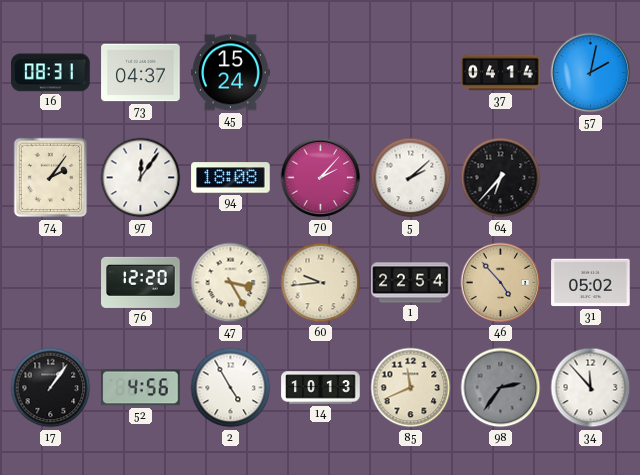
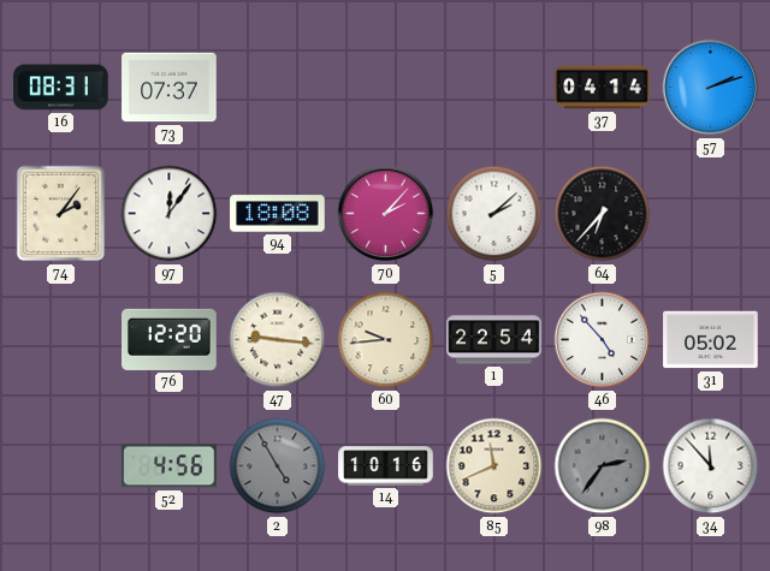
73: 04:37 -> 07:37
45: 15:24 -> none
57: 2:02 -> 2:12
47: 3:25 -> 9:16
46 dial: champagne -> white
17: 1:06 -> none
2 dial: white -> grey
14: 10:13 -> 10:16
